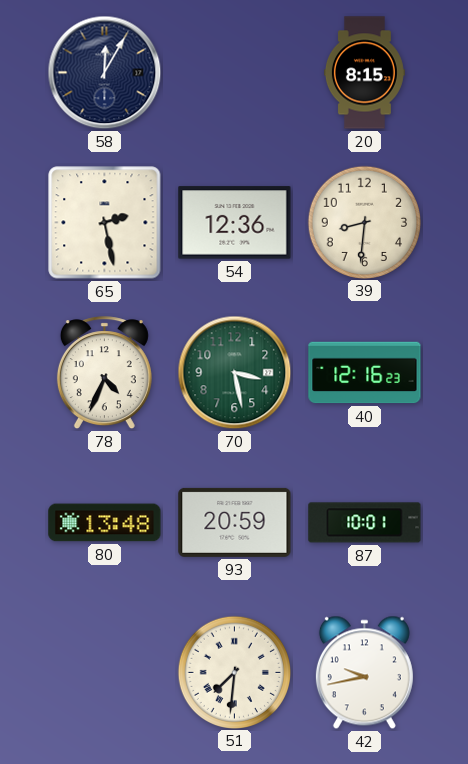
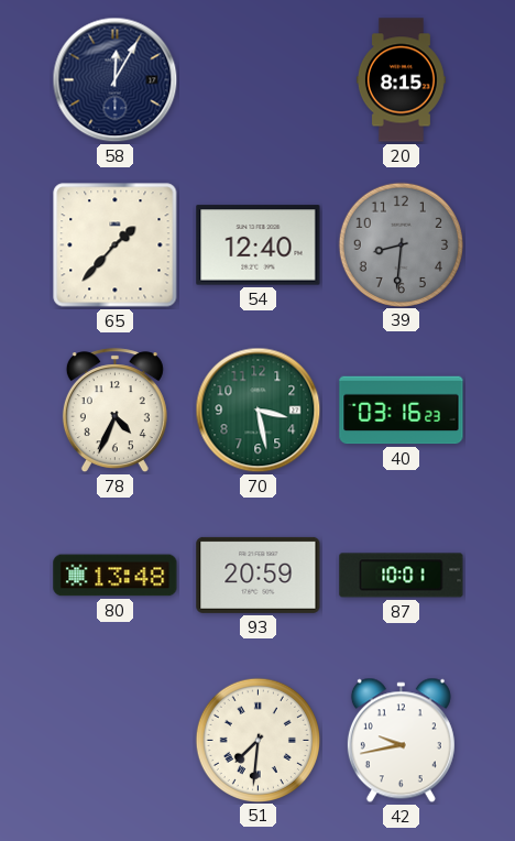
65: 2:28 -> 1:37
54: 12:36 -> 12:40
39 dial: cream -> grey
40: 12:16 -> 03:16
